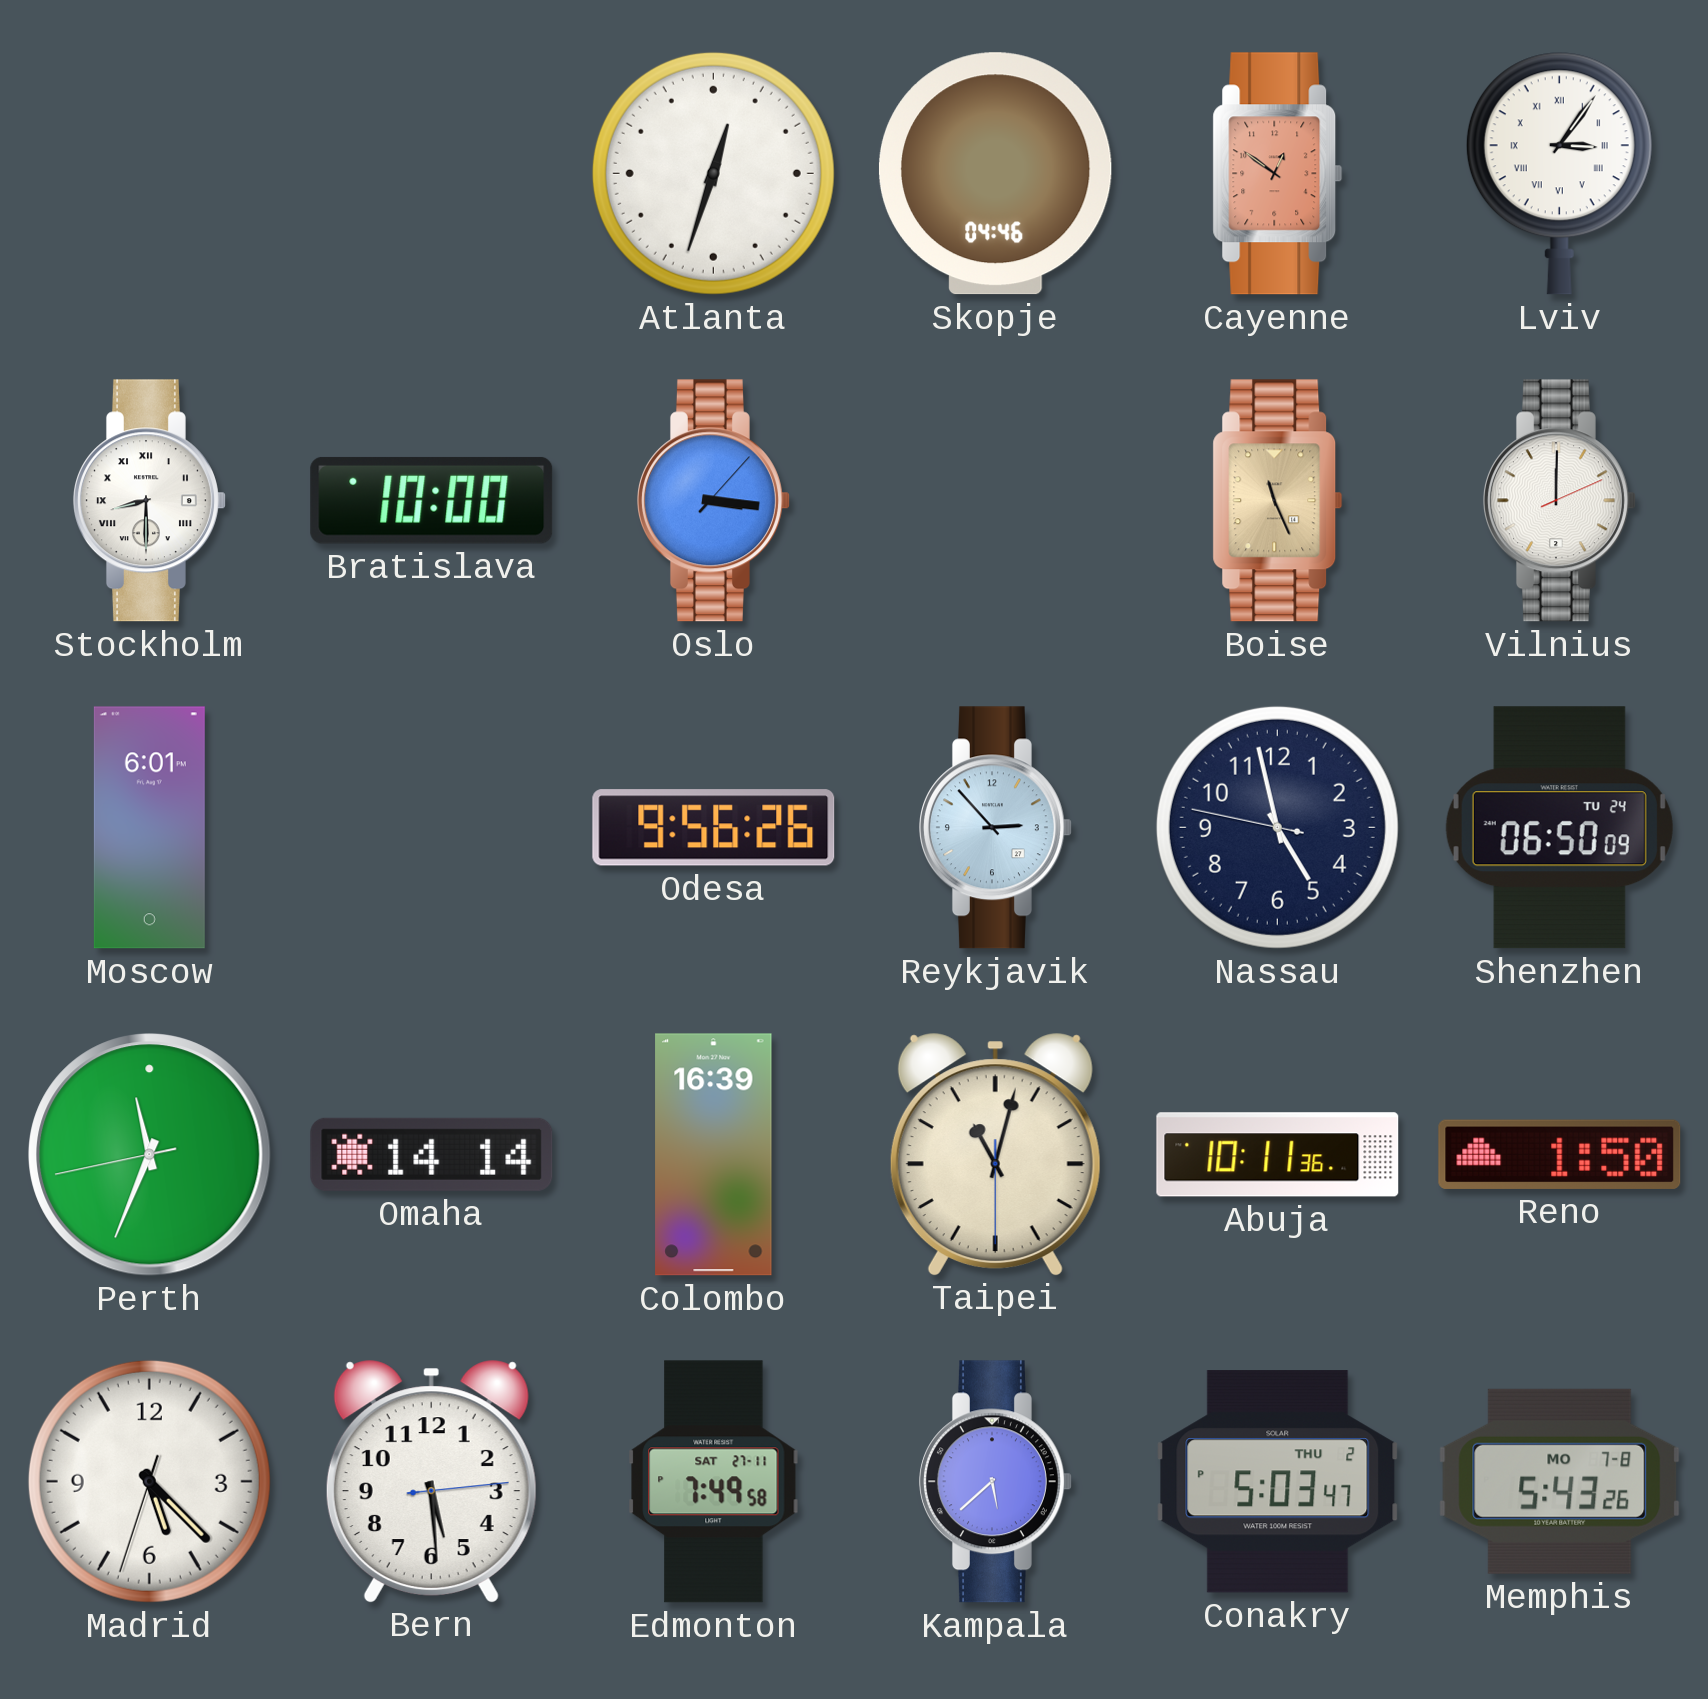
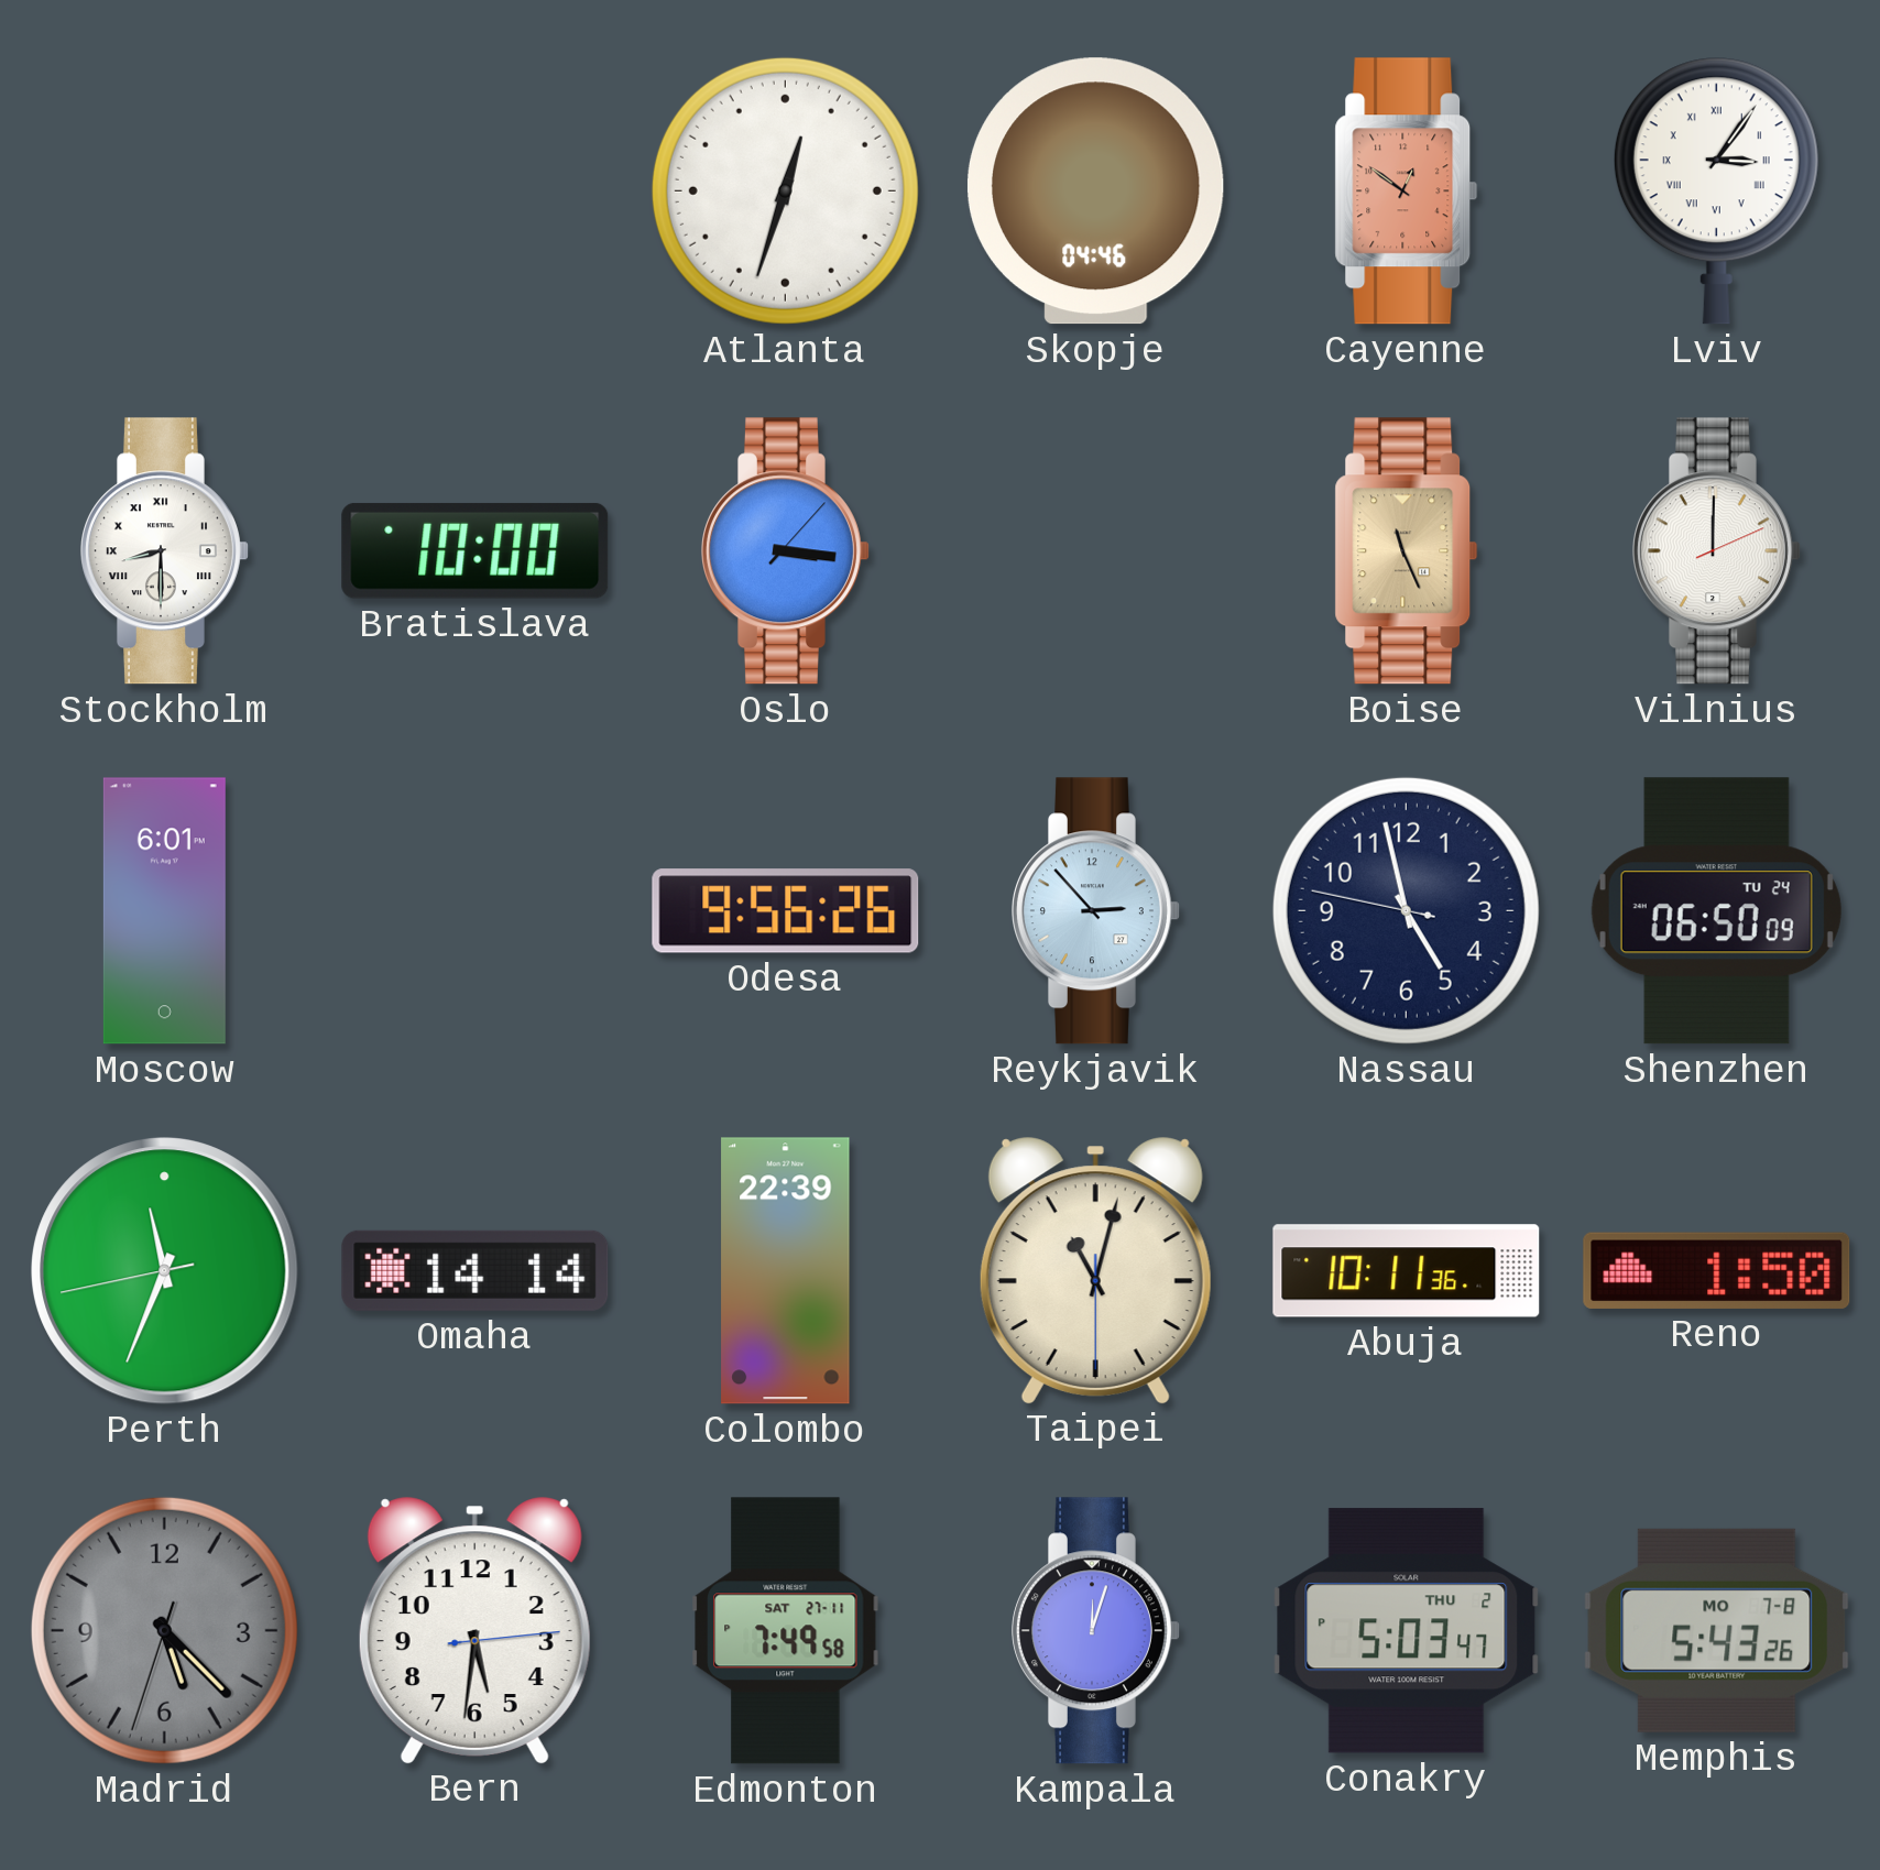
Colombo: 16:39 -> 22:39
Madrid dial: white -> grey
Bern: 5:29 -> 5:31
Kampala: 5:38 -> 12:03
